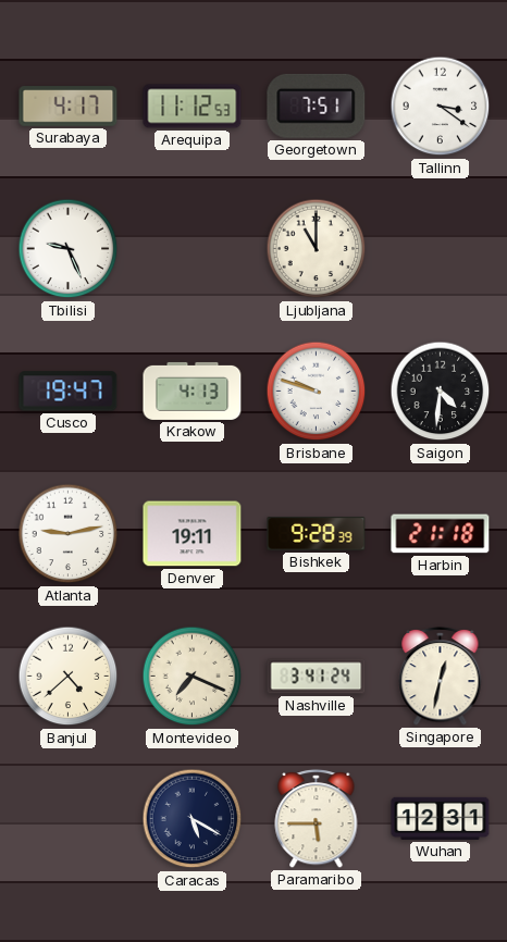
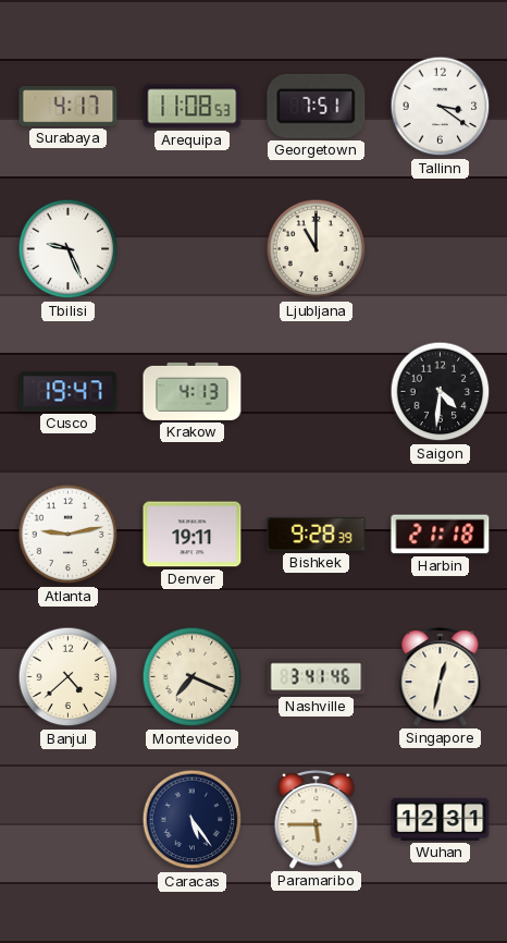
Arequipa: 11:12 -> 11:08
Brisbane: 9:48 -> none
Nashville: 3:41:24 -> 3:41:46
Caracas: 5:20 -> 5:24
